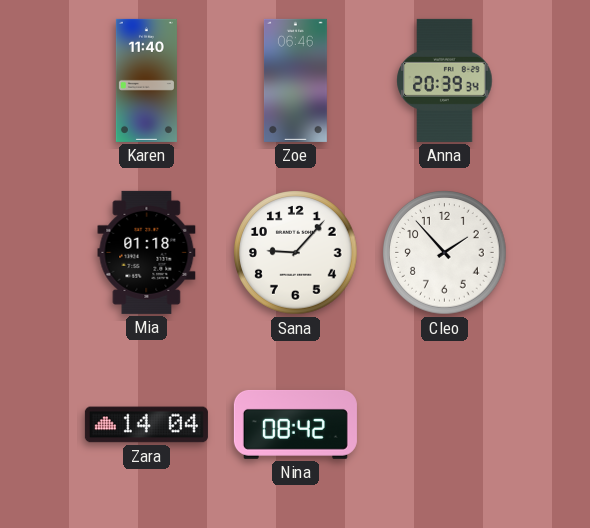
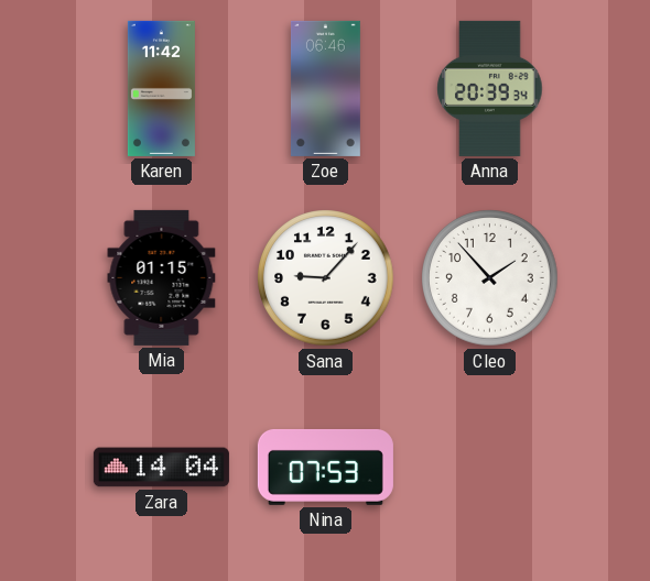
Karen: 11:40 -> 11:42
Mia: 01:18 -> 01:15
Nina: 08:42 -> 07:53
